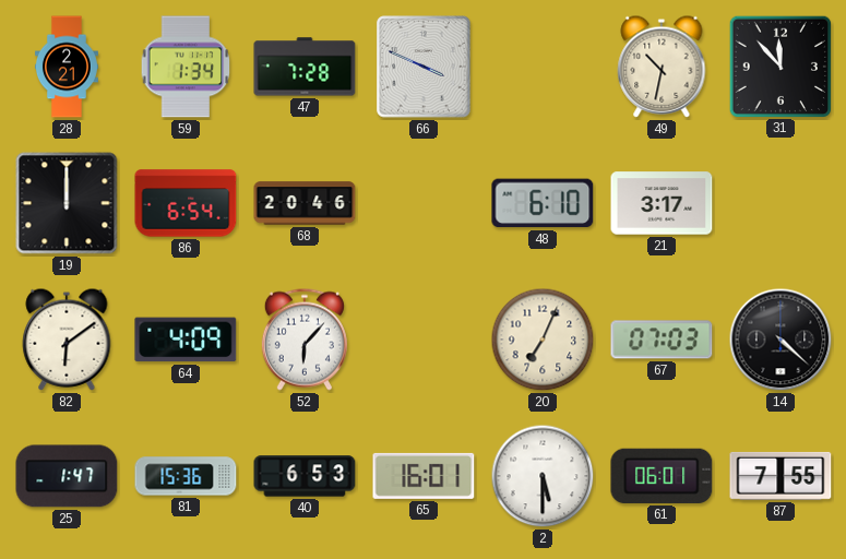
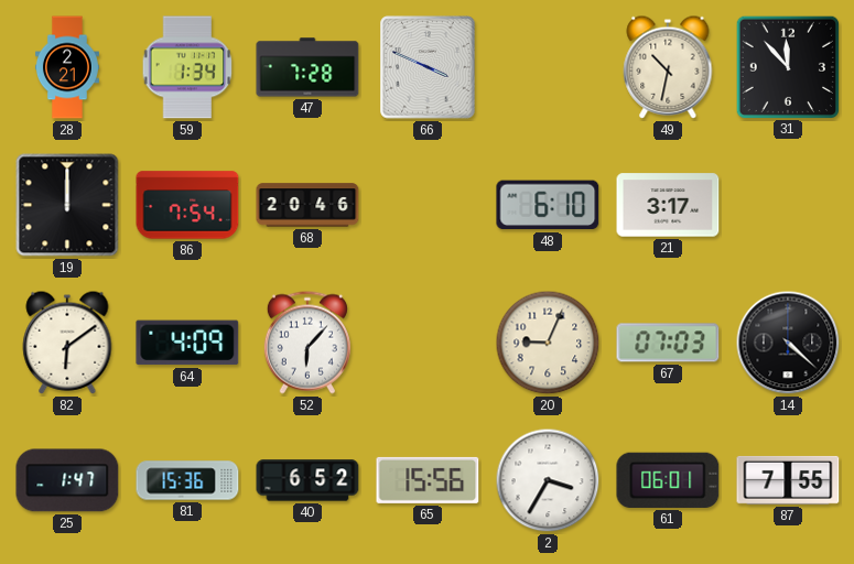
86: 6:54 -> 7:54
20: 7:04 -> 9:04
40: 6:53 -> 6:52
65: 16:01 -> 15:56
2: 5:30 -> 3:35
